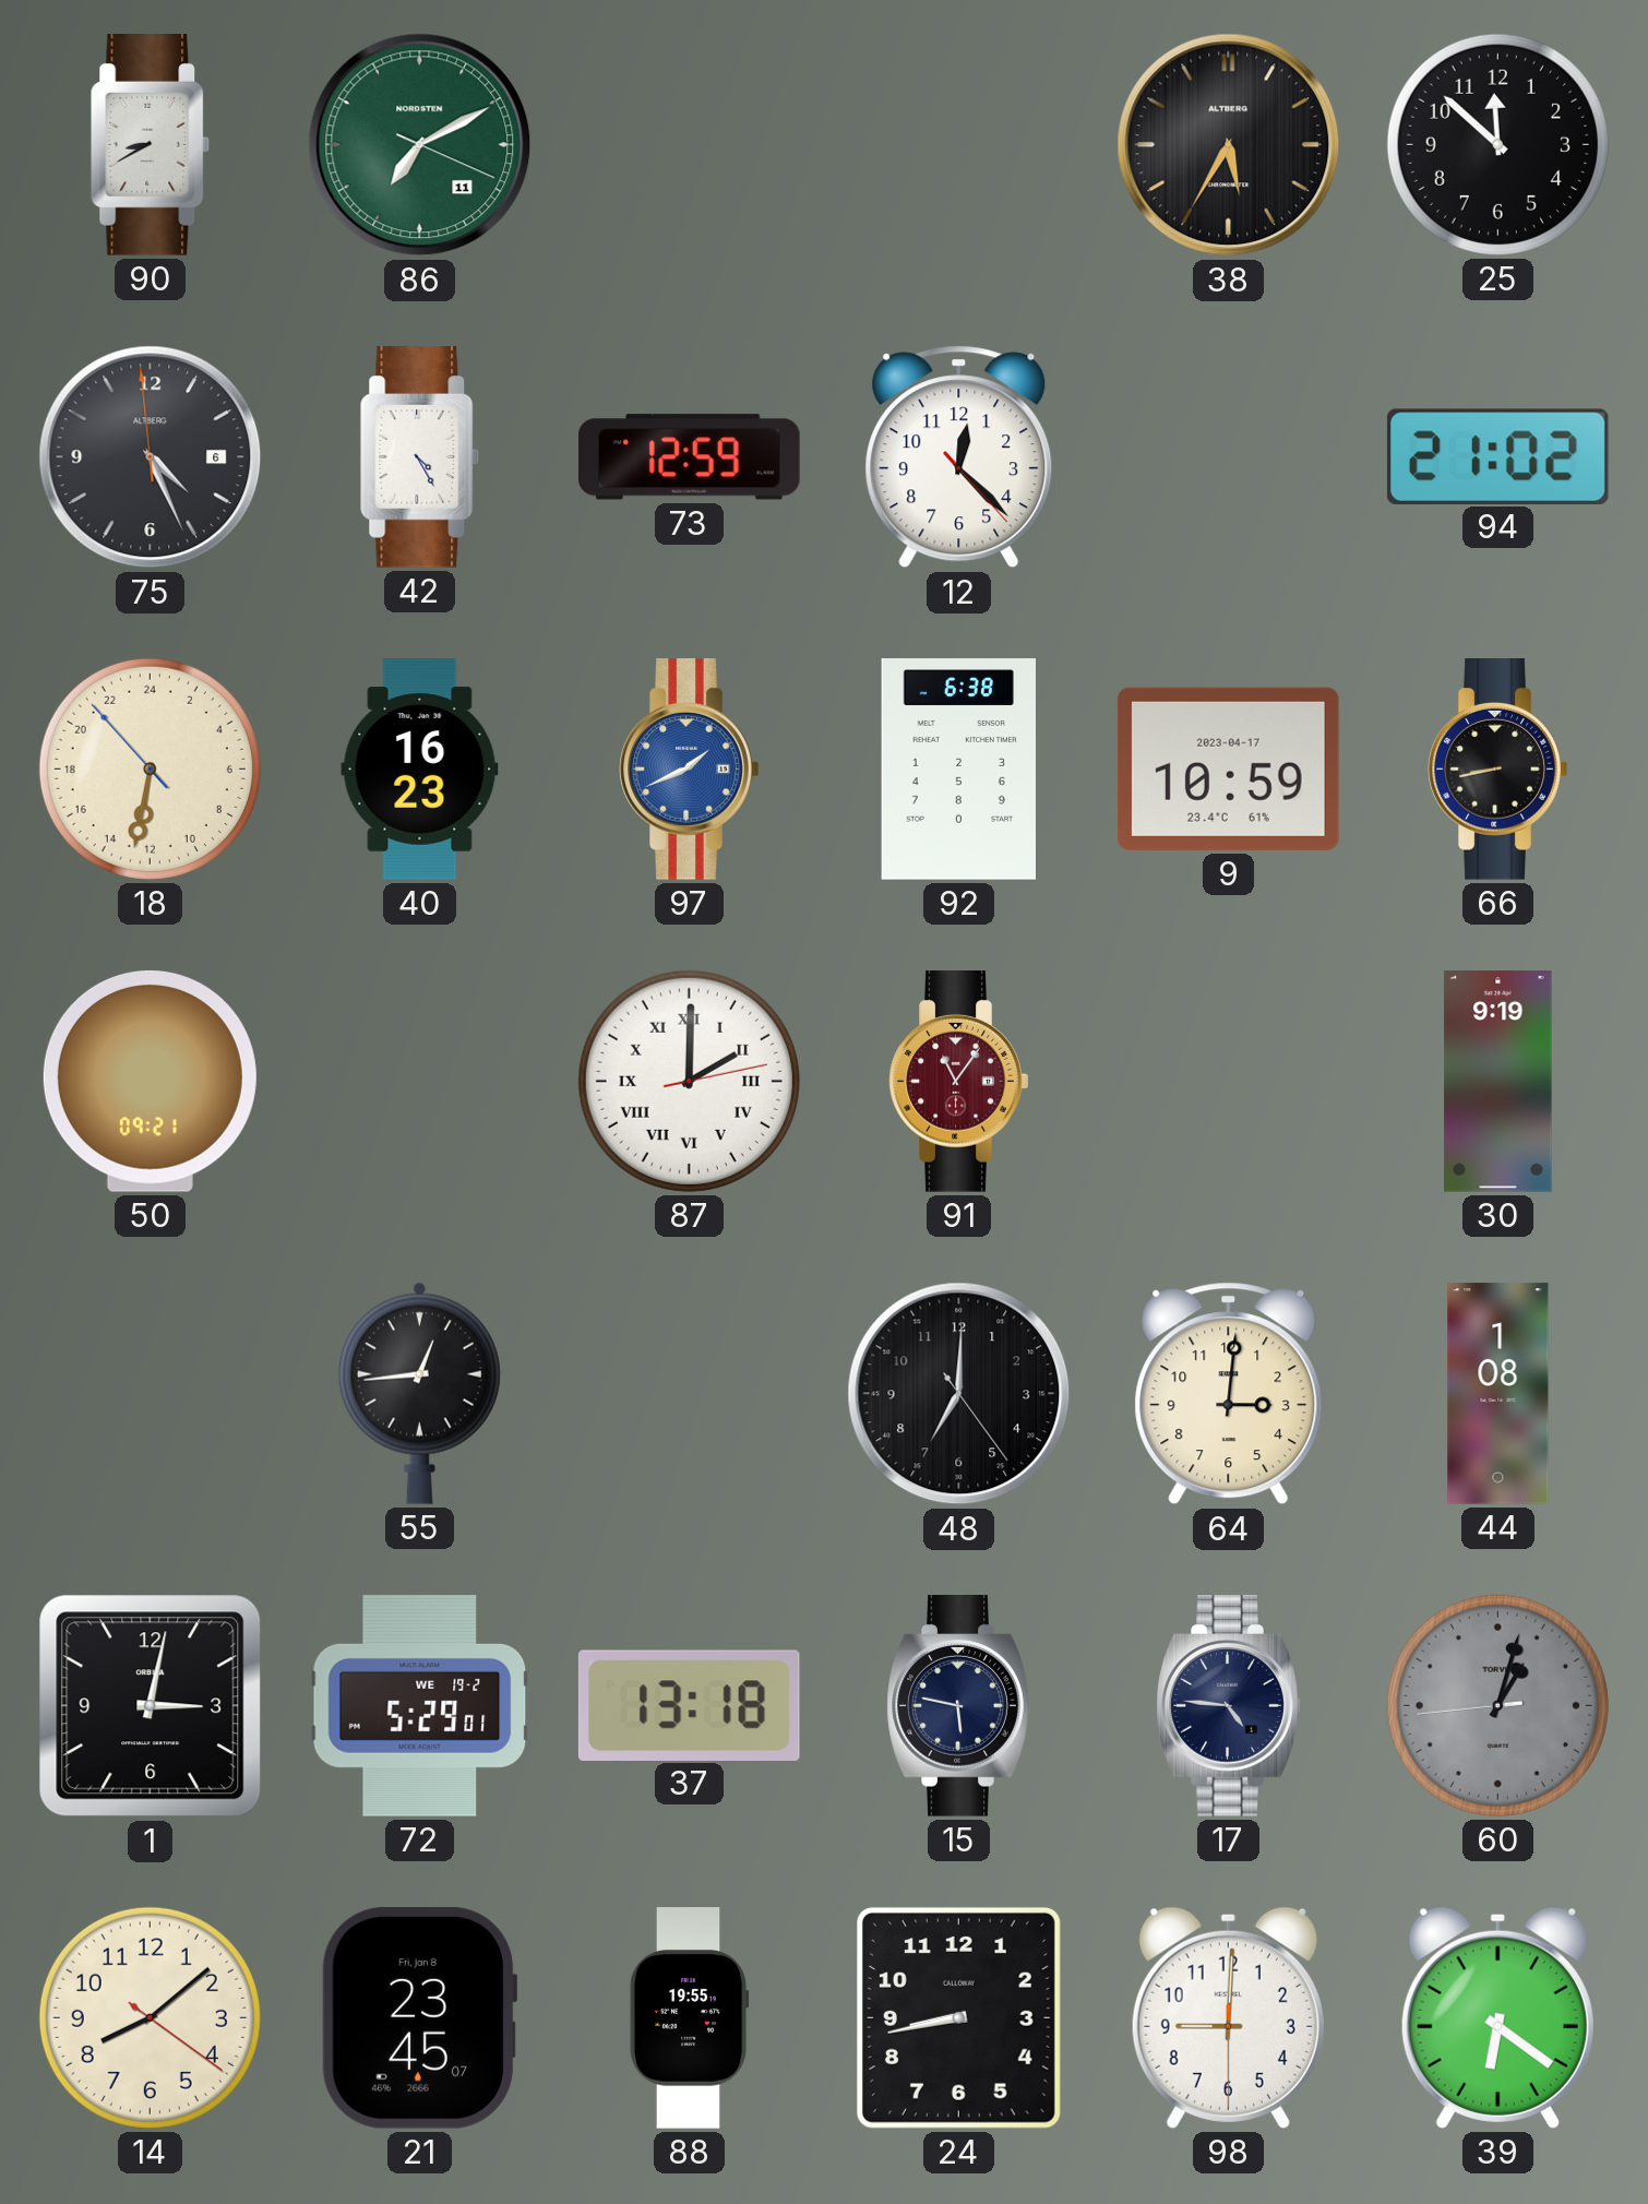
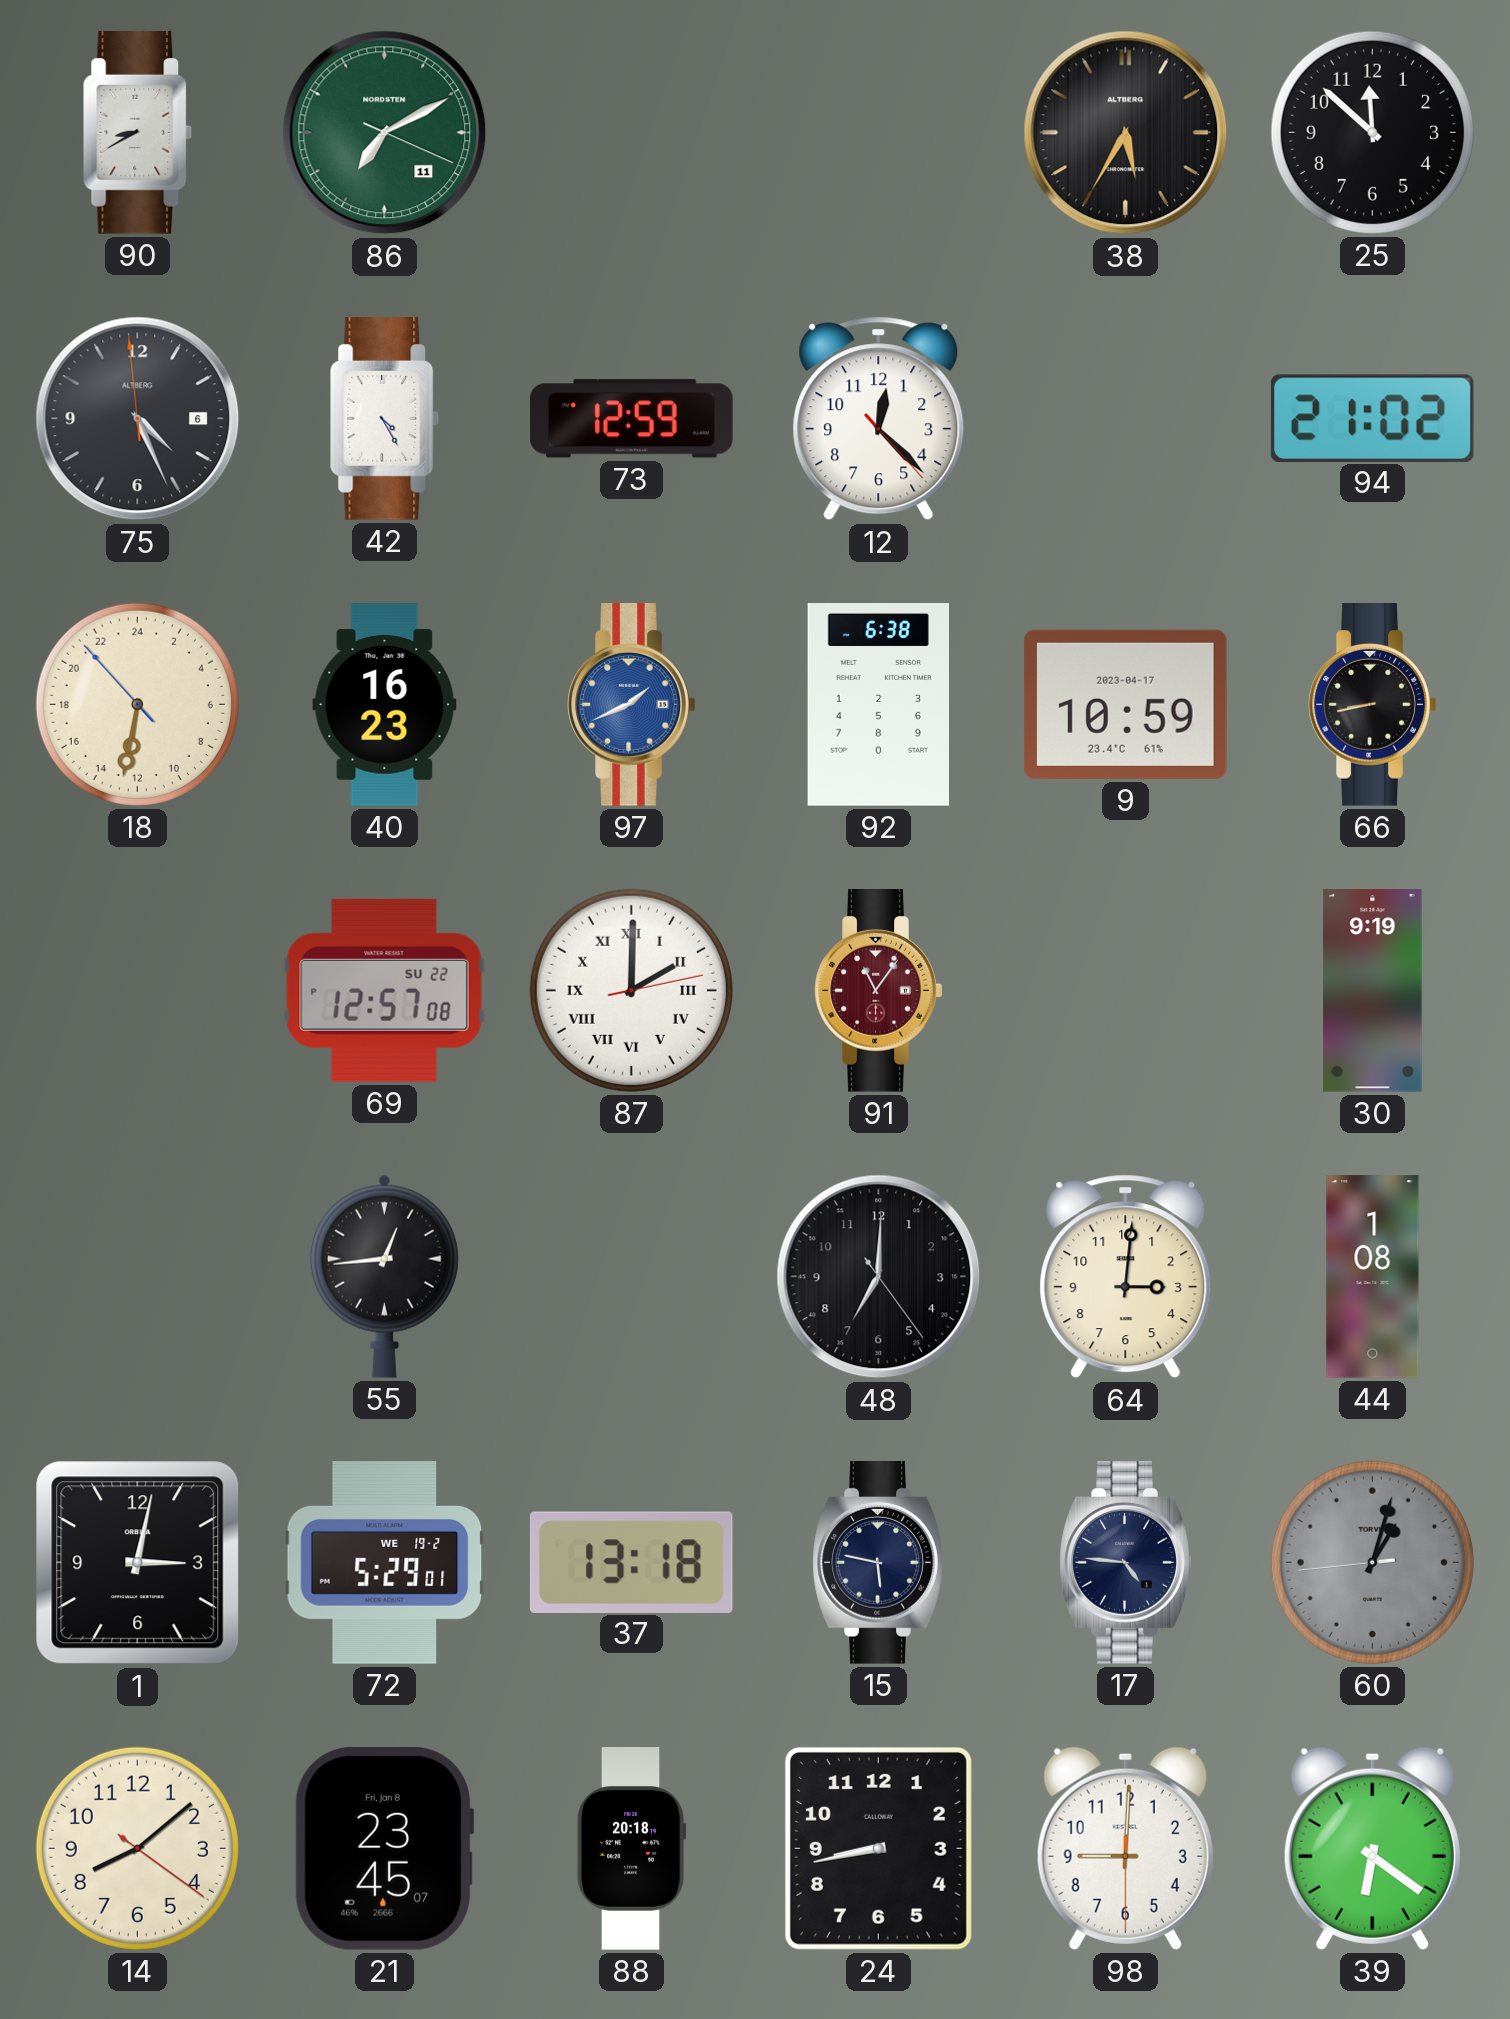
50: 09:21 -> none
69: none -> 12:57
88: 19:55 -> 20:18
